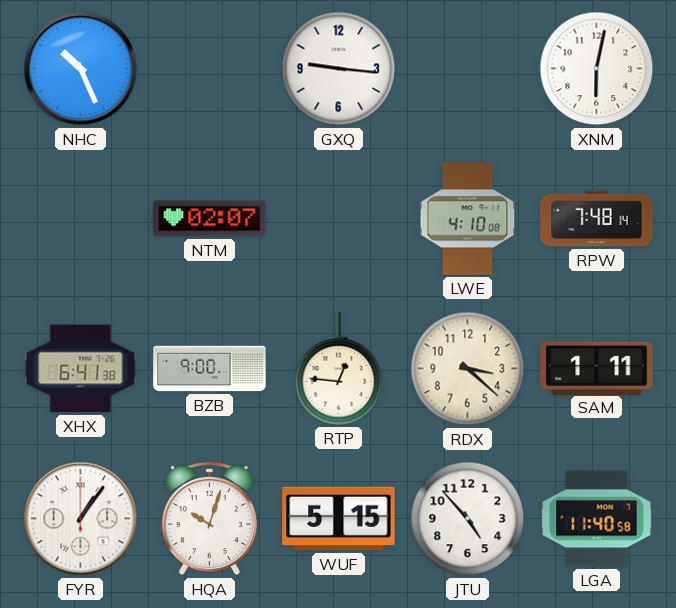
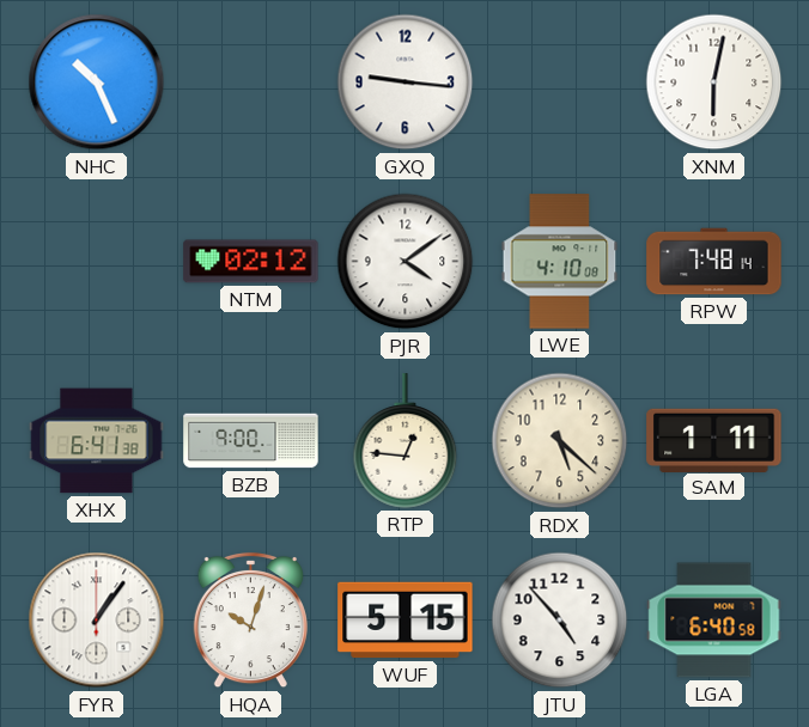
NTM: 02:07 -> 02:12
PJR: none -> 4:09
RDX: 3:22 -> 5:22
LGA: 11:40 -> 6:40
